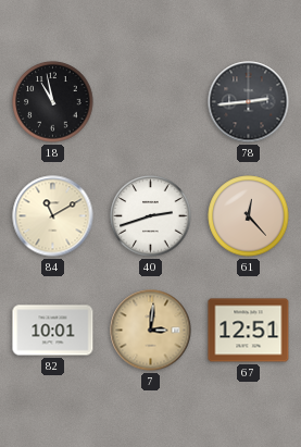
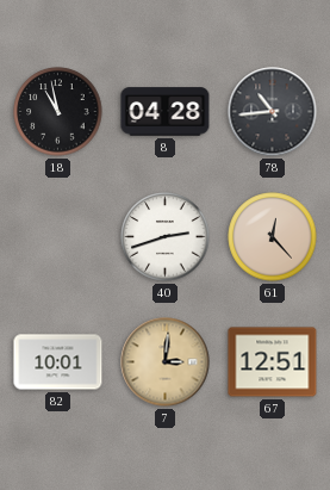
8: none -> 04:28
78: 2:44 -> 10:44
84: 11:10 -> none
